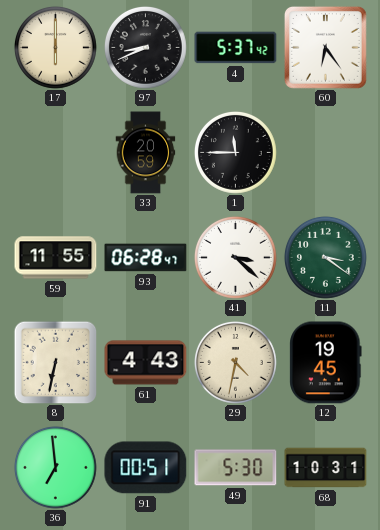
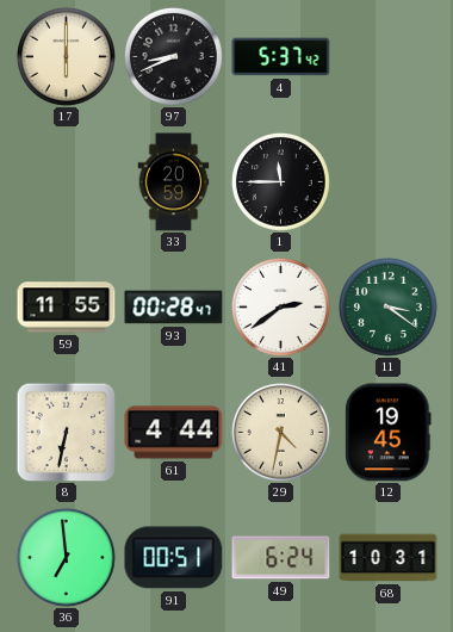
60: 6:24 -> none
93: 06:28 -> 00:28
41: 3:22 -> 2:39
61: 4:43 -> 4:44
49: 5:30 -> 6:24
